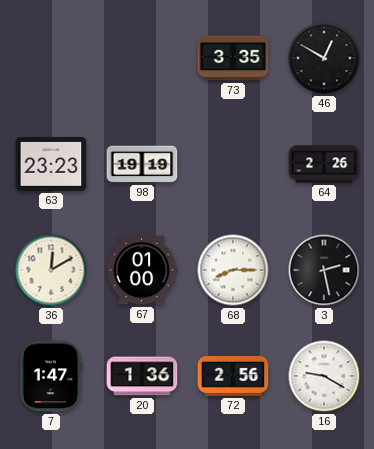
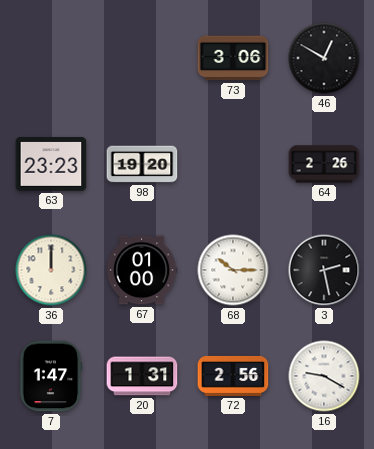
73: 3:35 -> 3:06
98: 19:19 -> 19:20
36: 12:10 -> 12:00
68: 8:15 -> 10:15
20: 1:36 -> 1:31
